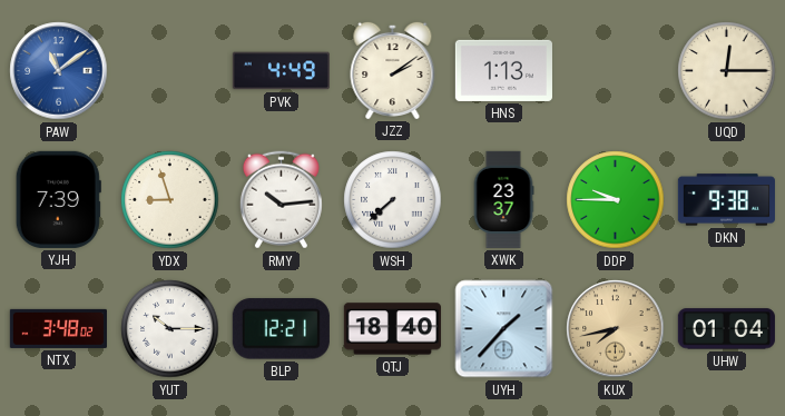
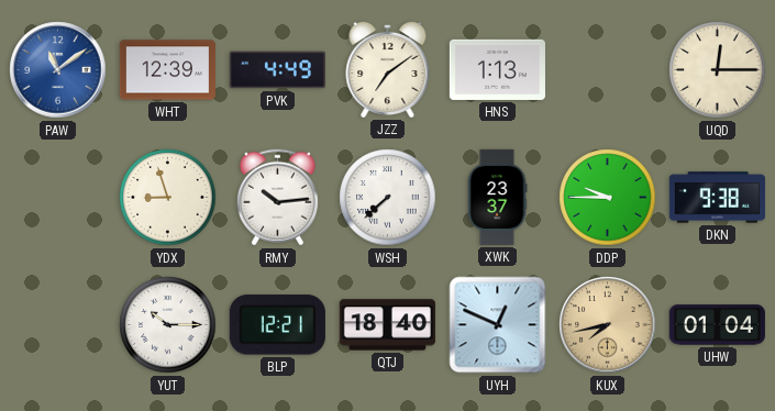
WHT: none -> 12:39
JZZ: 2:09 -> 7:09
YJH: 7:39 -> none
NTX: 3:48 -> none
UYH: 1:37 -> 12:49
